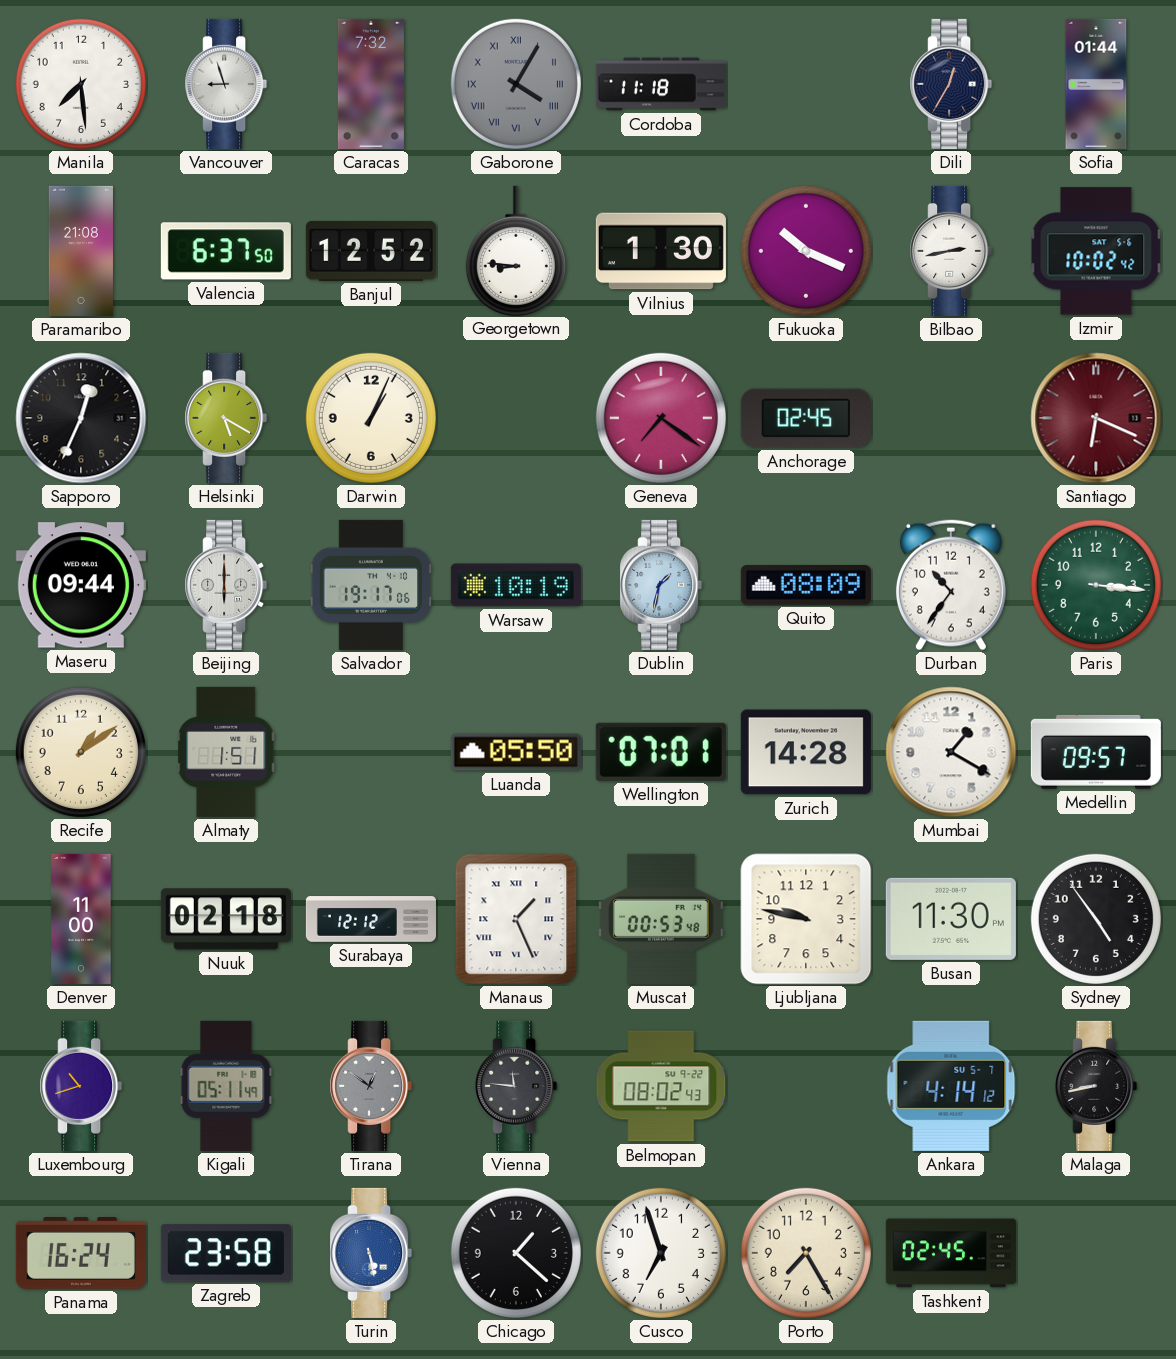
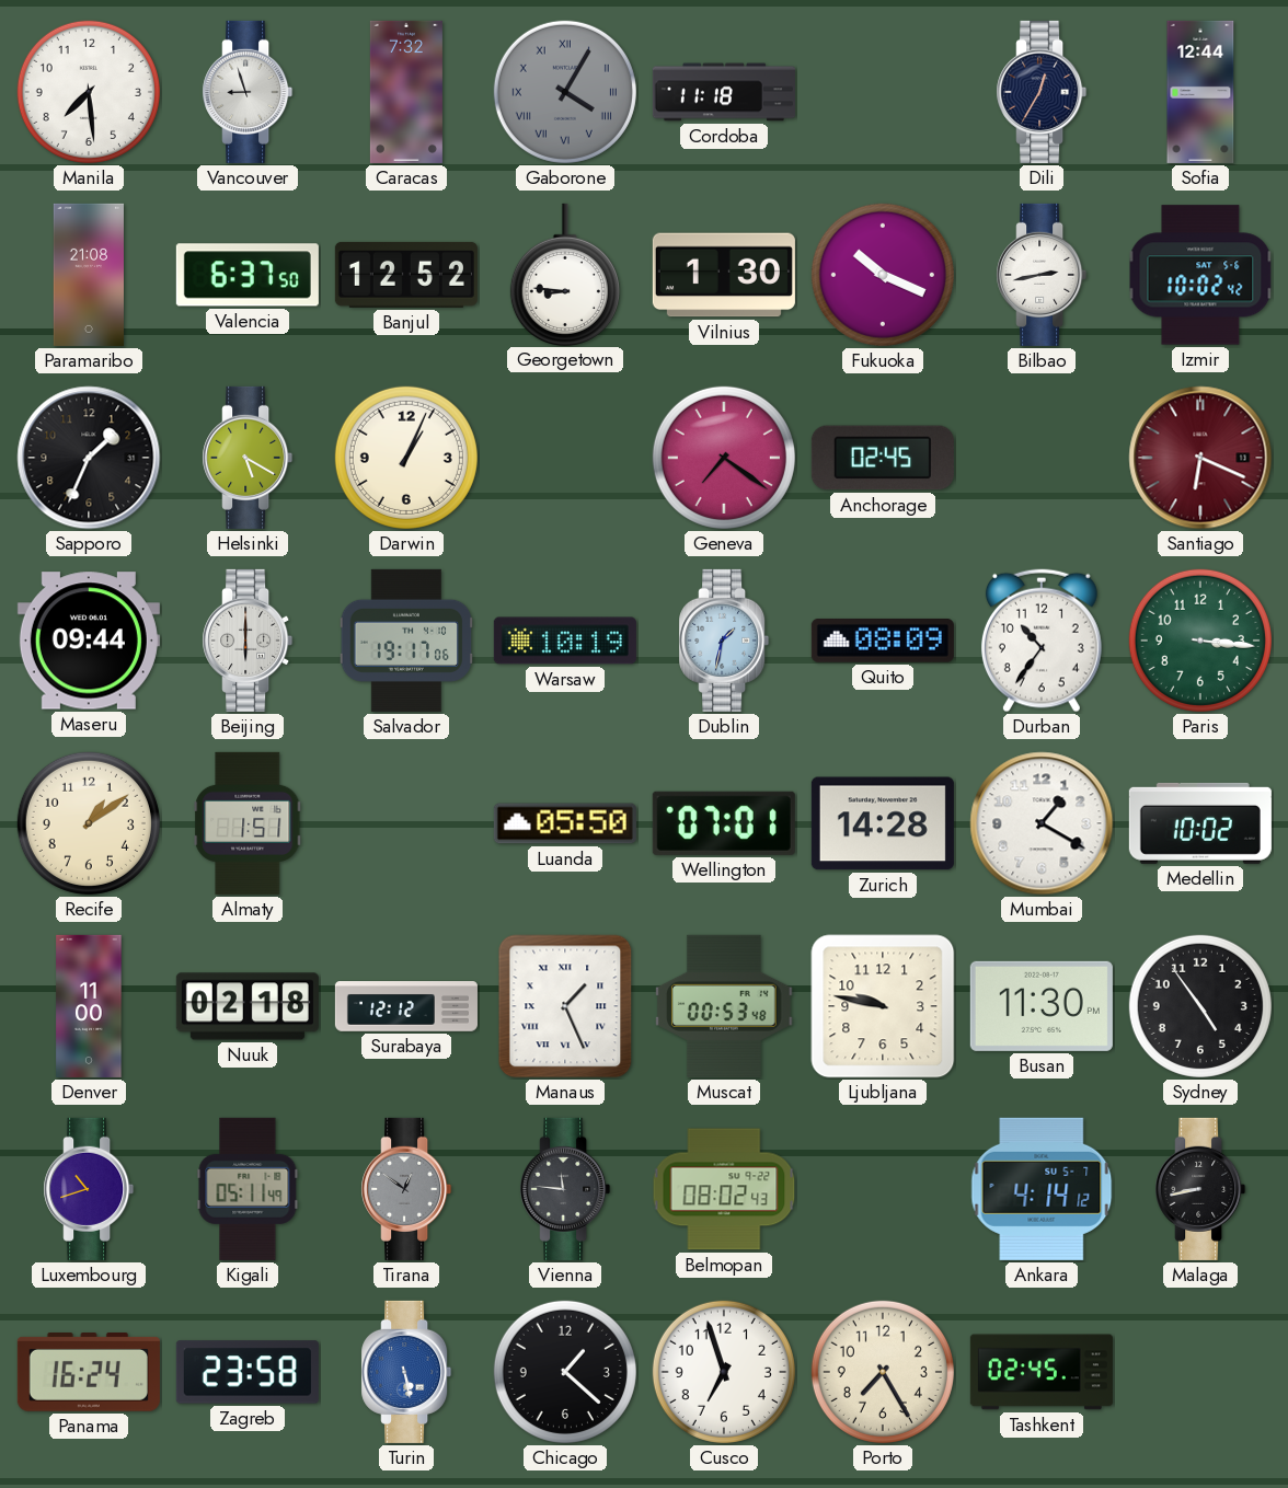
Sofia: 01:44 -> 12:44
Sapporo: 12:34 -> 1:34
Medellin: 09:57 -> 10:02
